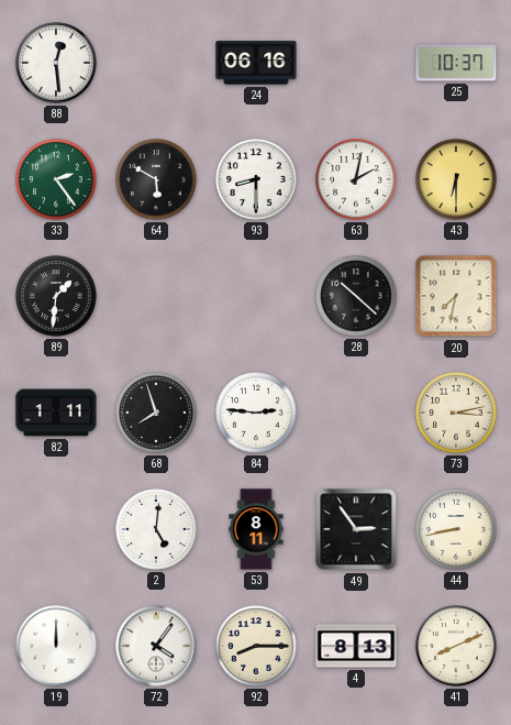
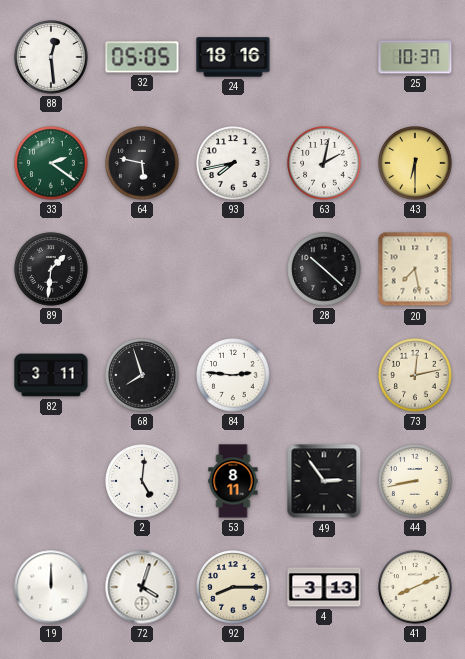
32: none -> 05:05
24: 06:16 -> 18:16
33: 2:24 -> 2:21
64: 5:50 -> 5:47
93: 8:30 -> 7:43
20: 7:32 -> 7:28
82: 1:11 -> 3:11
73: 3:13 -> 12:13
72: 4:06 -> 4:03
4: 8:13 -> 3:13
